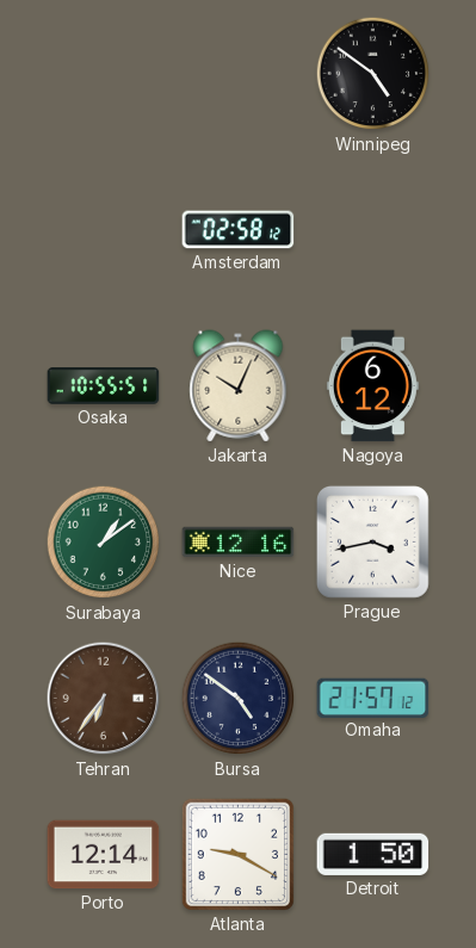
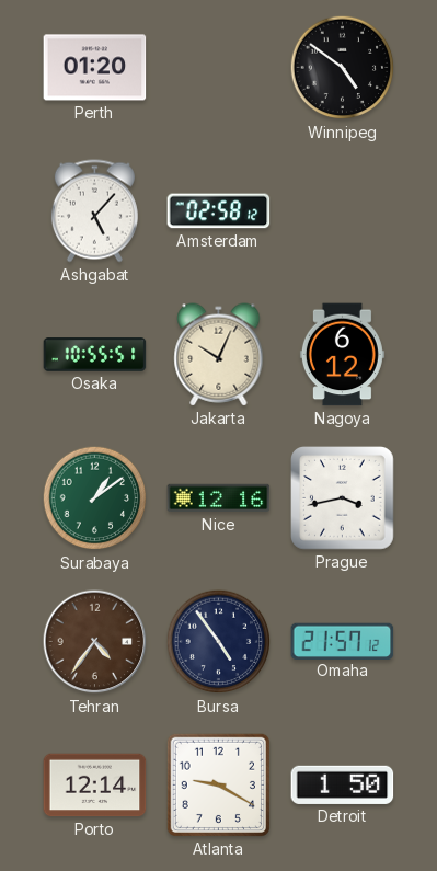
Perth: none -> 01:20
Ashgabat: none -> 5:07
Tehran: 6:36 -> 4:36
Bursa: 4:51 -> 4:54
